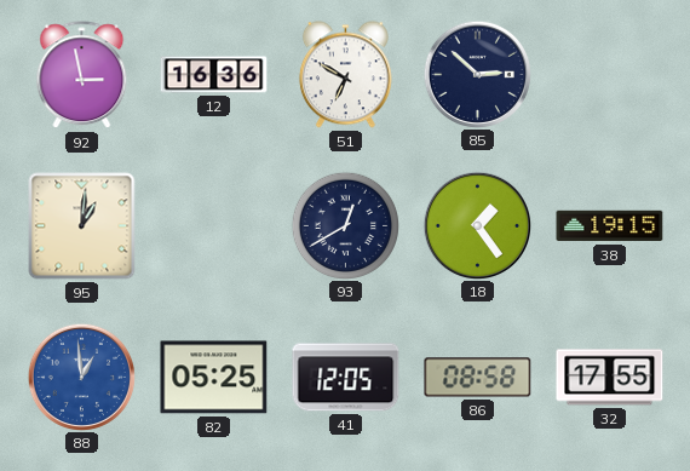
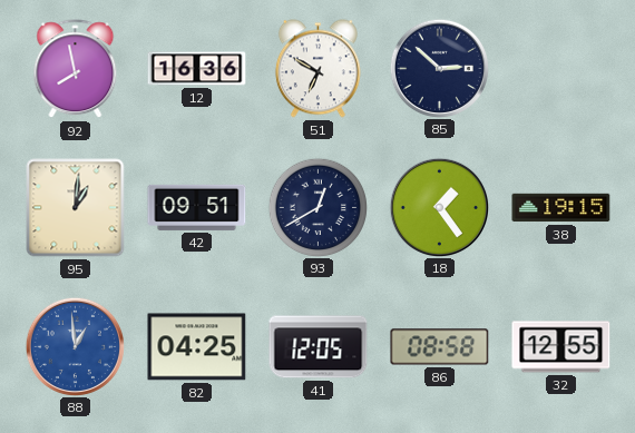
92: 2:58 -> 7:58
42: none -> 09:51
82: 05:25 -> 04:25
32: 17:55 -> 12:55
